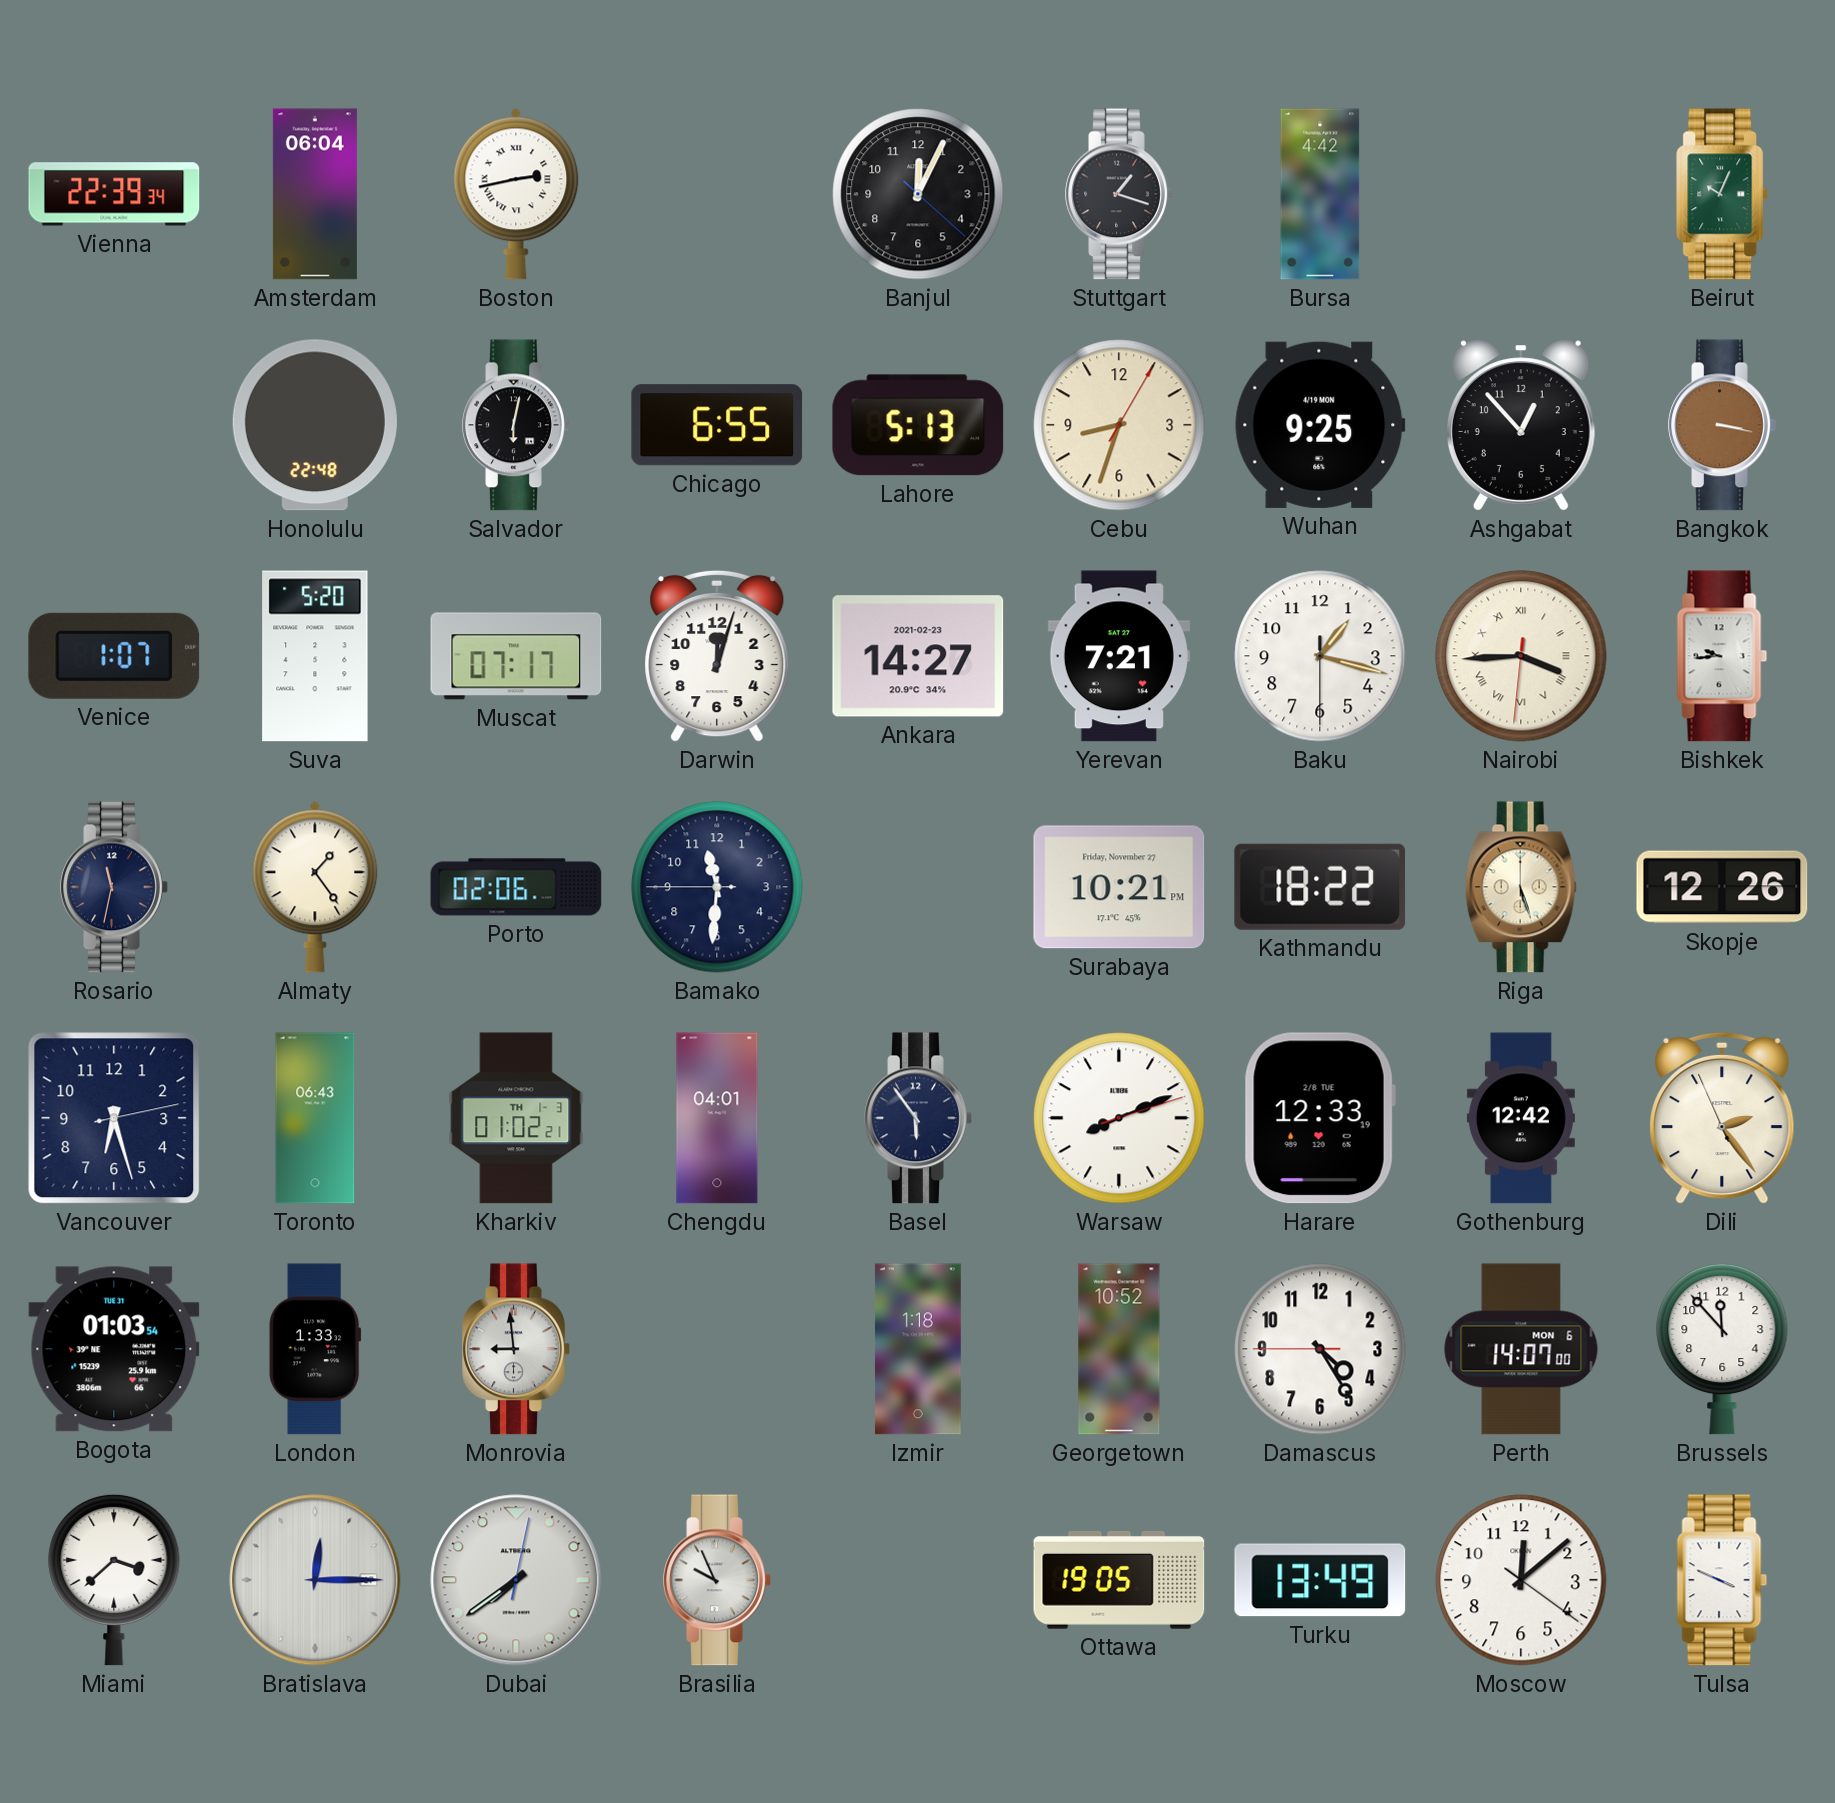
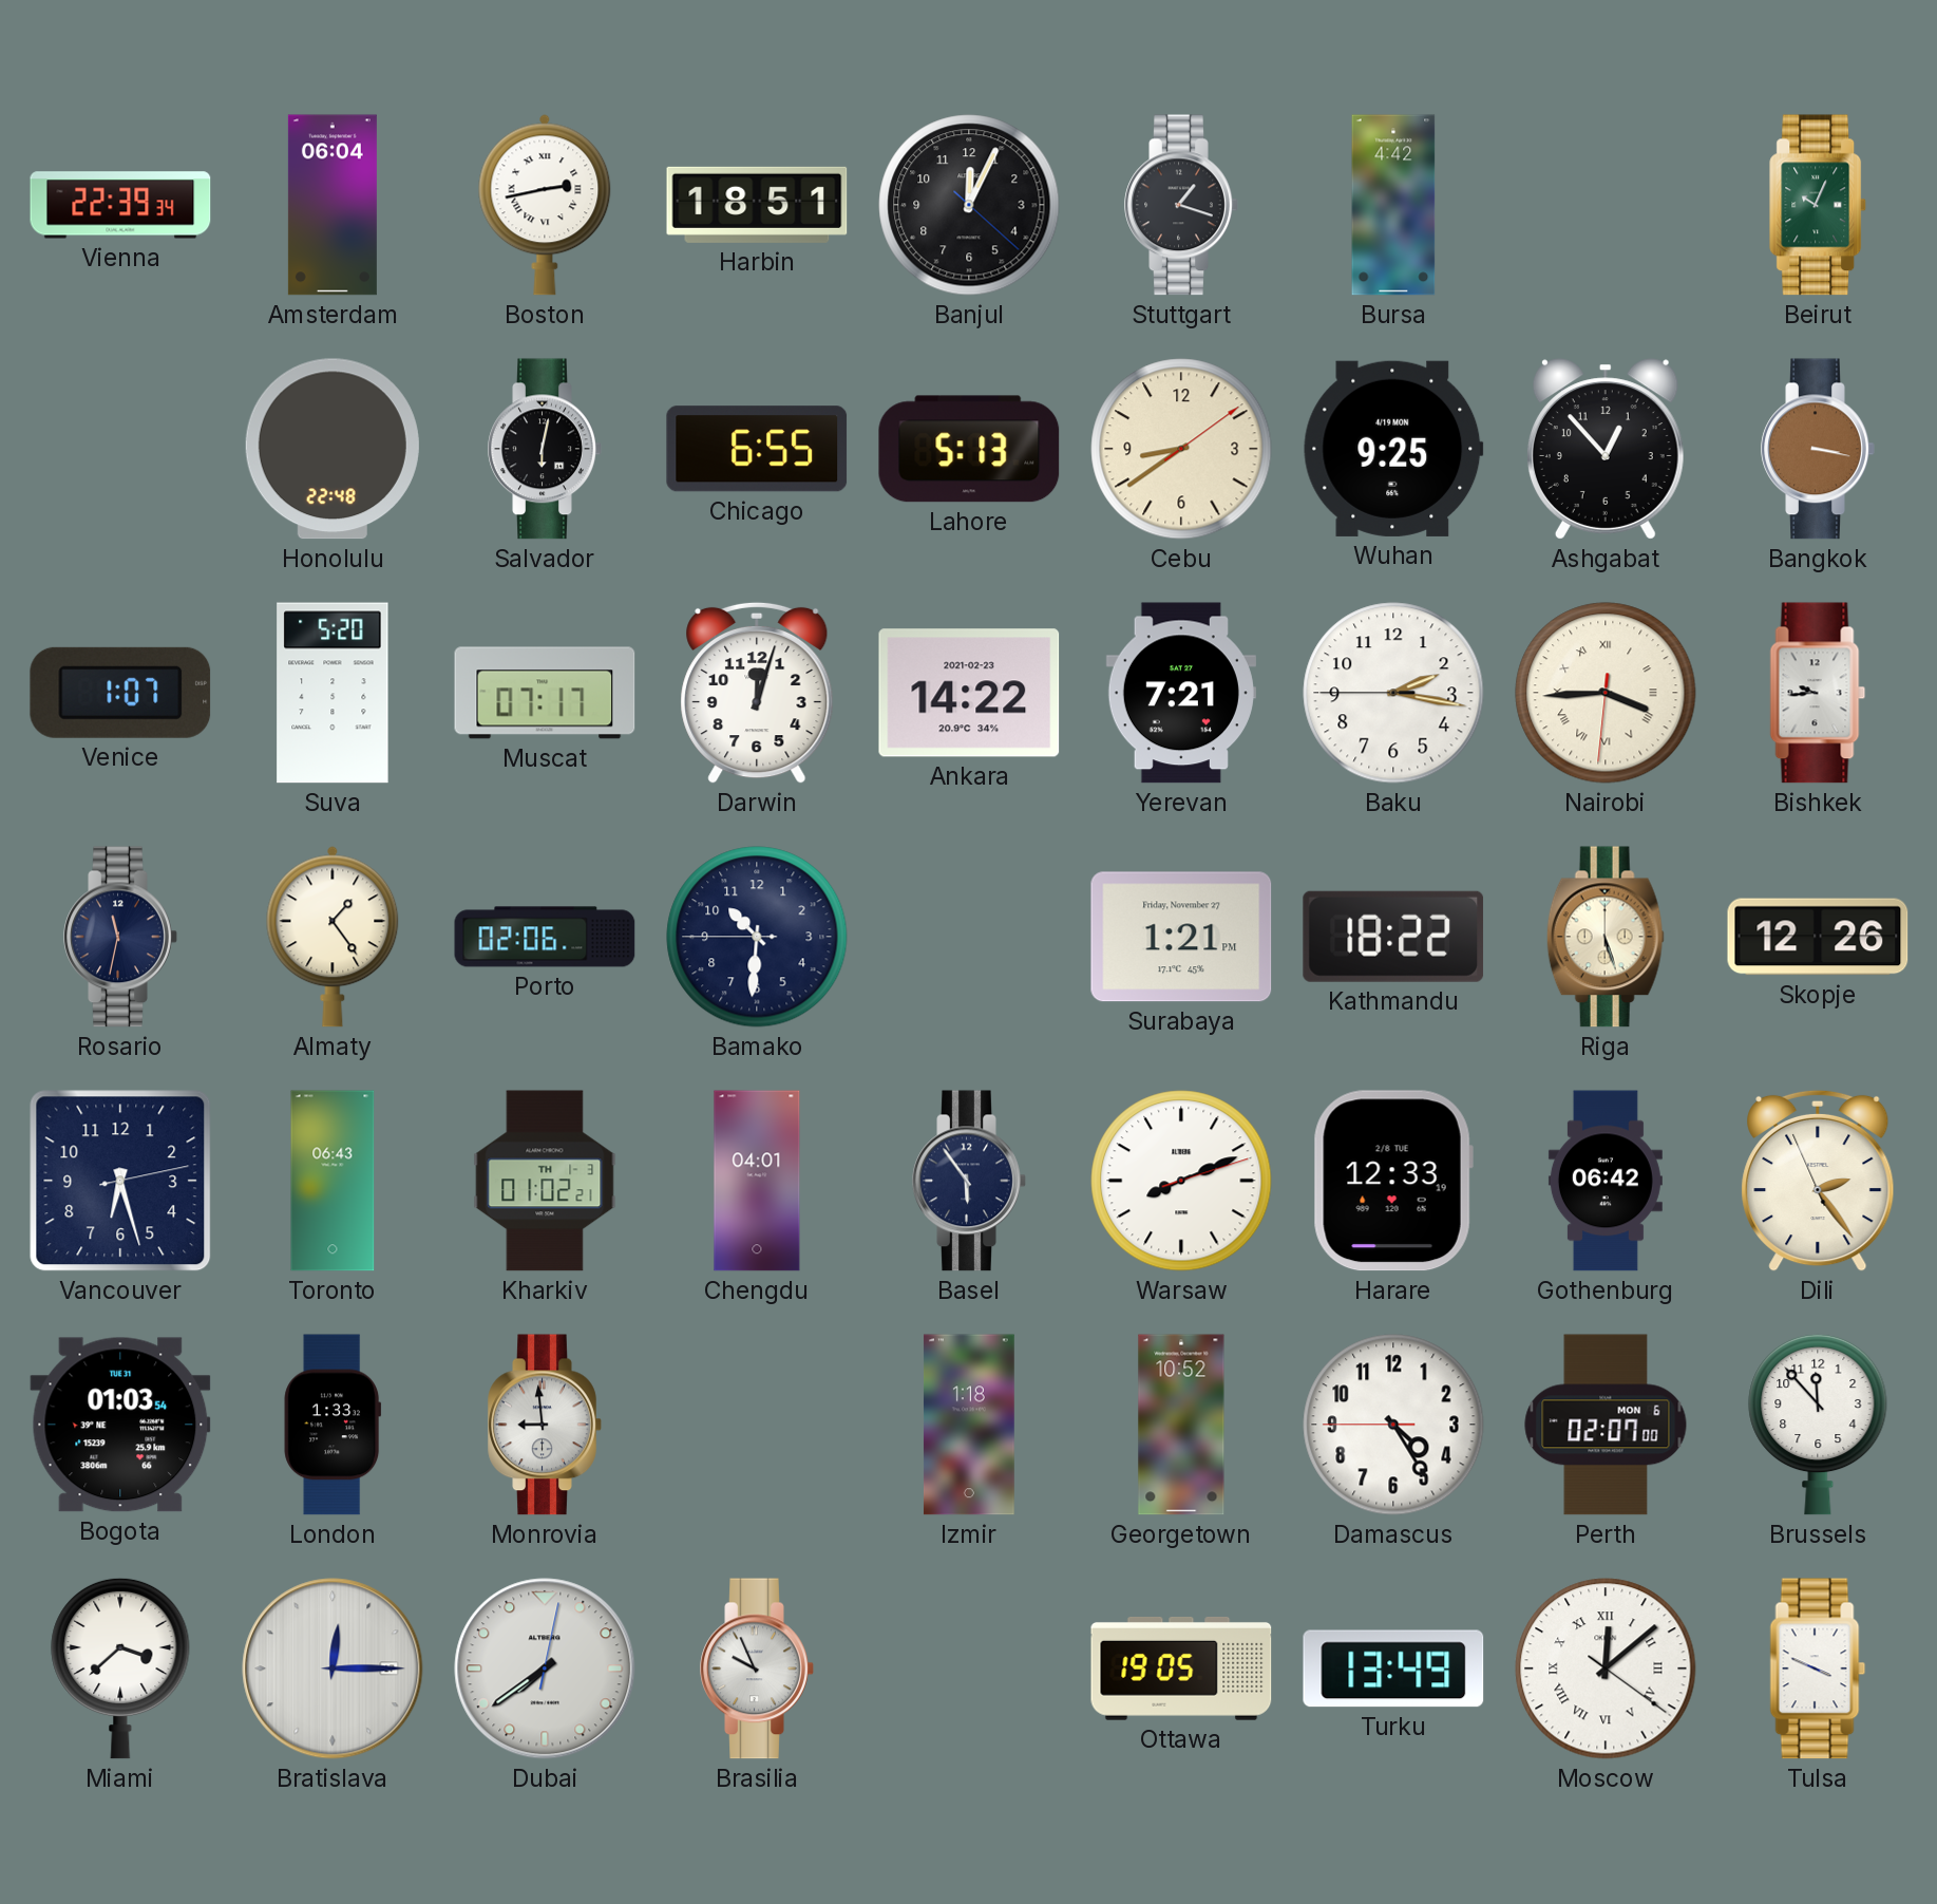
Harbin: none -> 18:51
Cebu: 8:33 -> 8:39
Ankara: 14:27 -> 14:22
Baku: 1:17 -> 2:16
Bamako: 11:30 -> 10:30
Surabaya: 10:21 -> 1:21
Gothenburg: 12:42 -> 06:42
Perth: 14:07 -> 02:07
Moscow numerals: Arabic -> Roman
